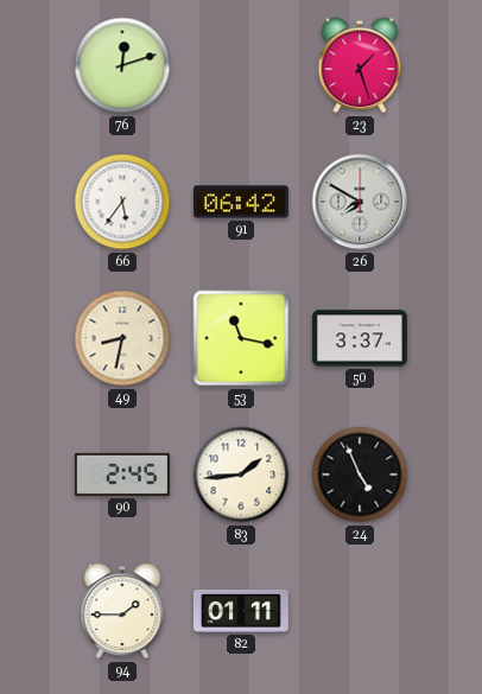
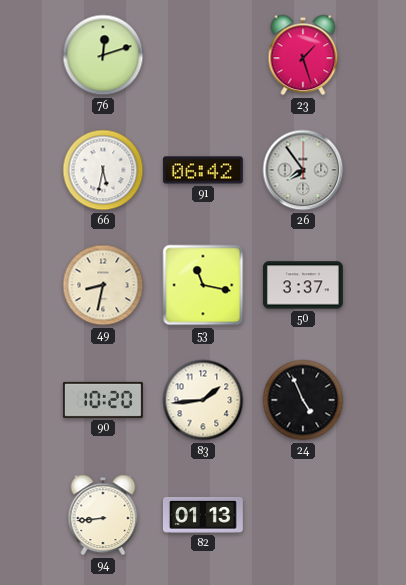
66: 5:36 -> 5:32
26: 7:50 -> 7:54
90: 2:45 -> 10:20
94: 1:45 -> 8:44
82: 01:11 -> 01:13
